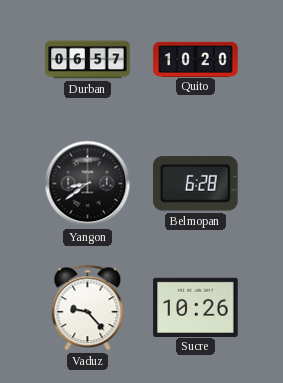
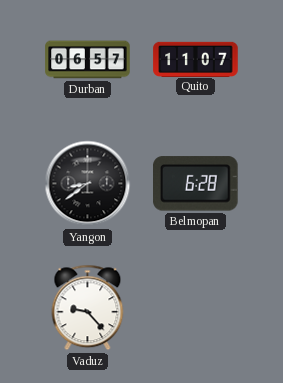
Quito: 10:20 -> 11:07
Sucre: 10:26 -> none
